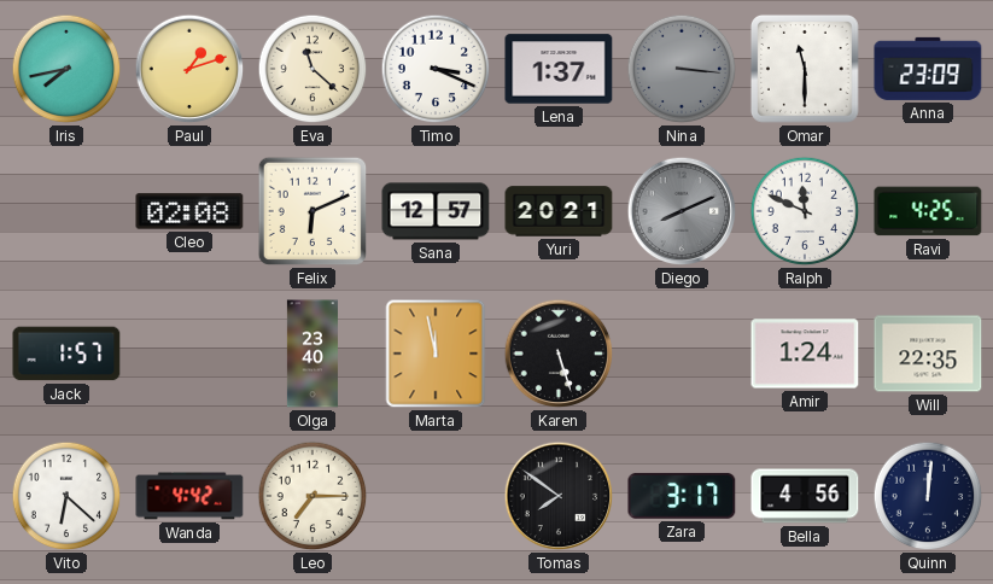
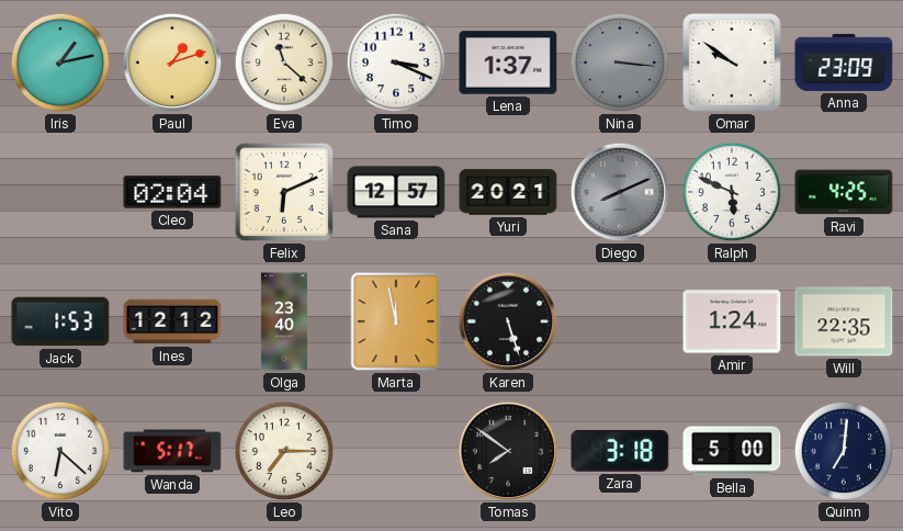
Iris: 7:43 -> 1:13
Omar: 11:30 -> 9:51
Cleo: 02:08 -> 02:04
Ralph: 11:49 -> 5:49
Jack: 1:57 -> 1:53
Ines: none -> 12:12
Wanda: 4:42 -> 5:17
Zara: 3:17 -> 3:18
Bella: 4:56 -> 5:00
Quinn: 12:01 -> 7:01
